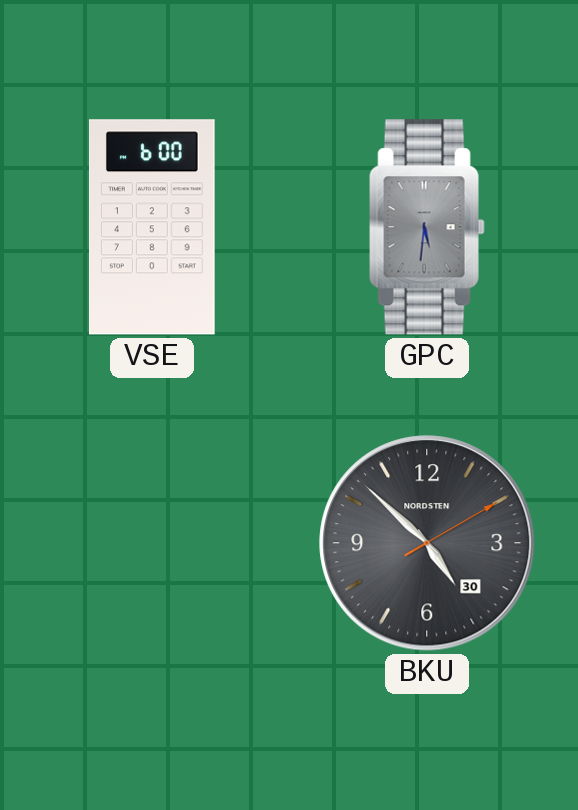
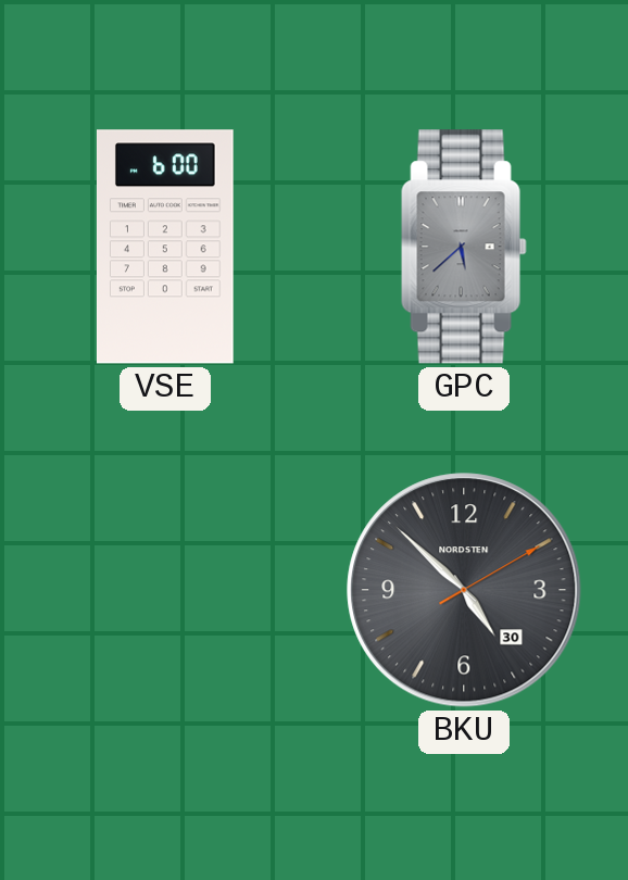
GPC: 5:31 -> 5:38
